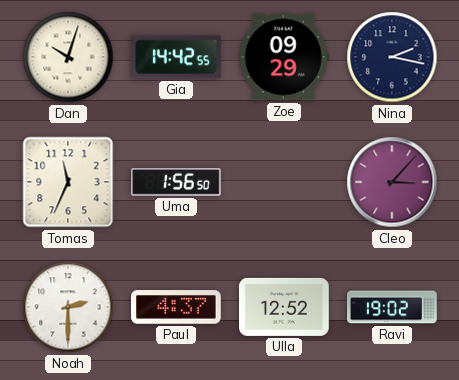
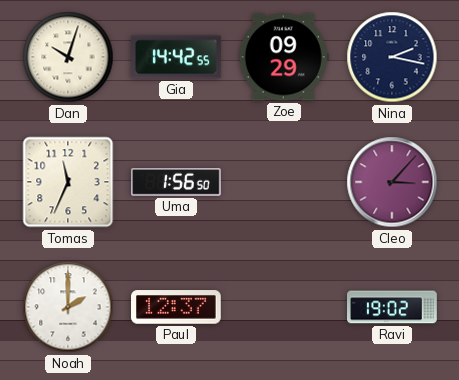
Noah: 2:30 -> 2:00
Paul: 4:37 -> 12:37
Ulla: 12:52 -> none
